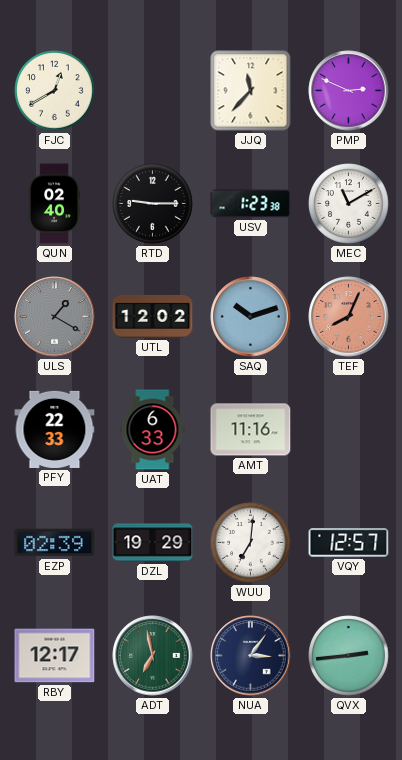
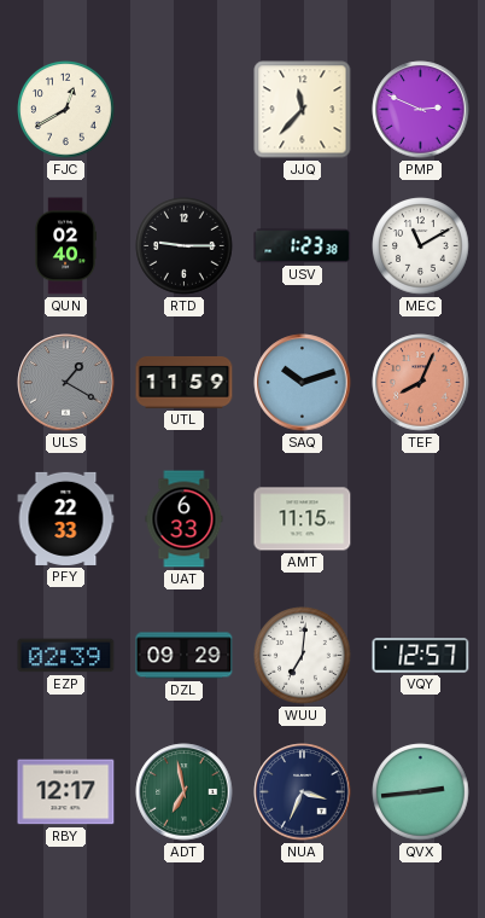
UTL: 12:02 -> 11:59
AMT: 11:16 -> 11:15
DZL: 19:29 -> 09:29
NUA: 3:06 -> 3:34
